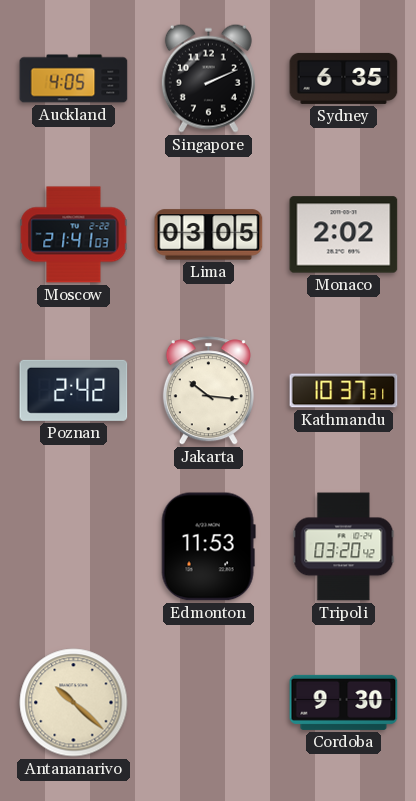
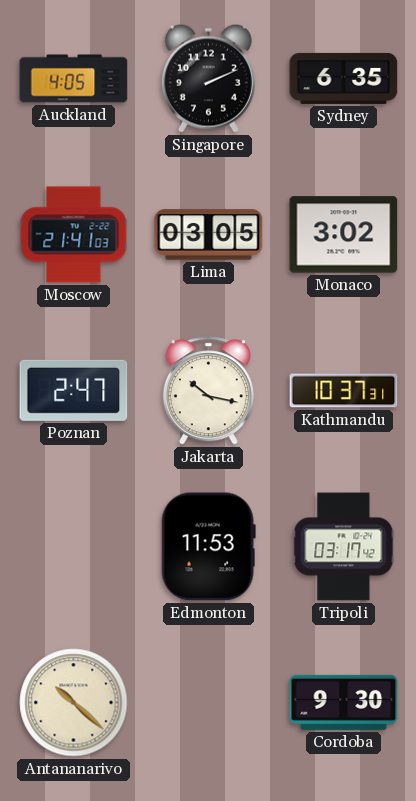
Monaco: 2:02 -> 3:02
Poznan: 2:42 -> 2:47
Jakarta: 10:16 -> 10:17
Tripoli: 03:20 -> 03:17
